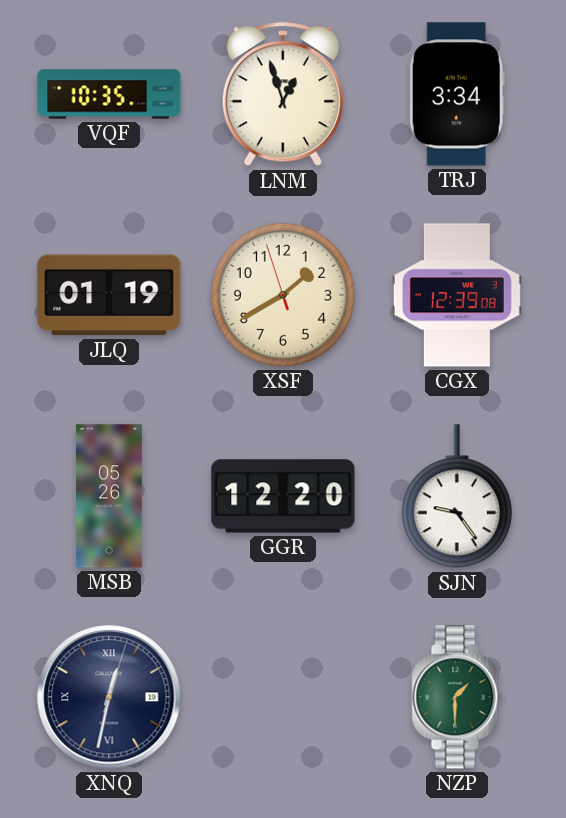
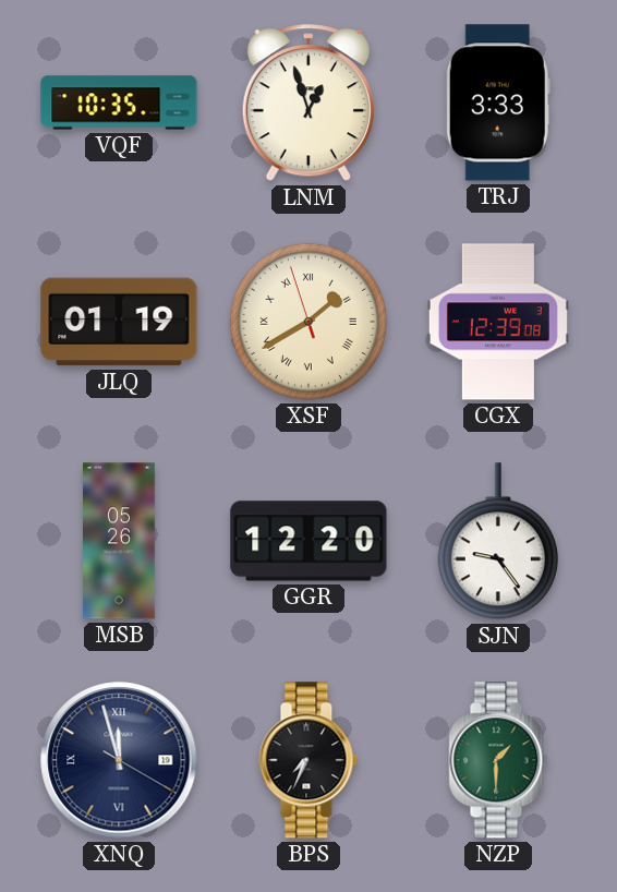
TRJ: 3:34 -> 3:33
XSF numerals: Arabic -> Roman
XNQ: 12:32 -> 11:57
BPS: none -> 7:34
